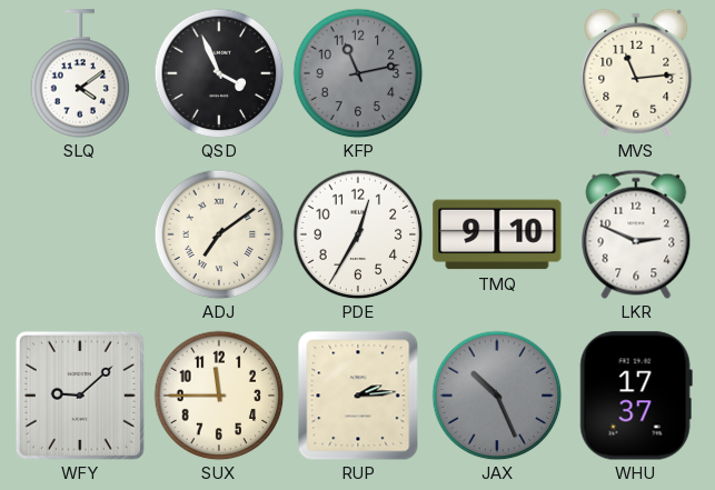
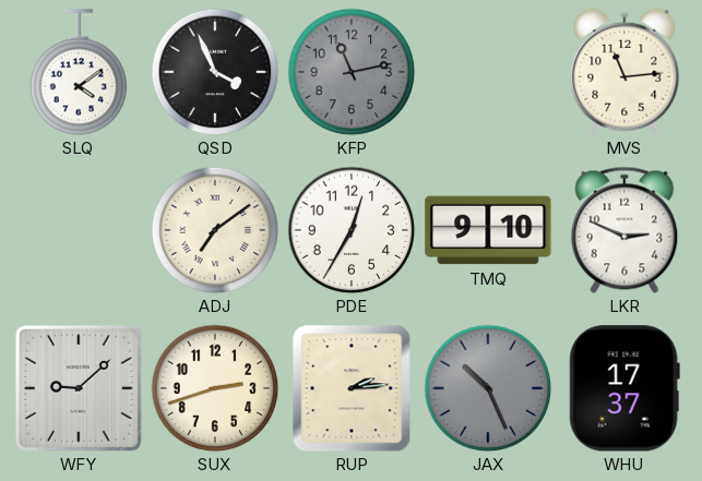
SUX: 11:45 -> 2:42
